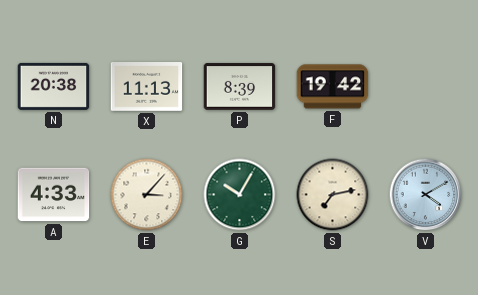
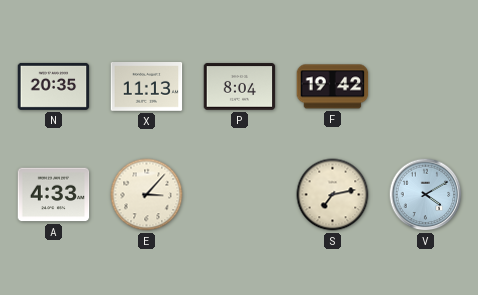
N: 20:38 -> 20:35
P: 8:39 -> 8:04
G: 10:05 -> none
